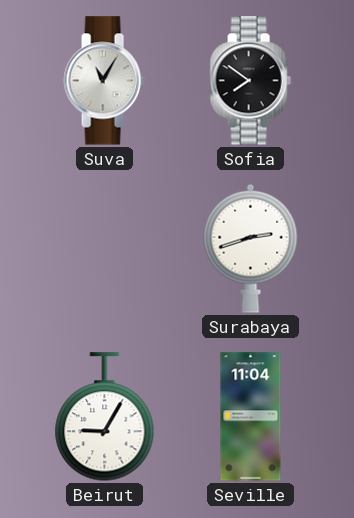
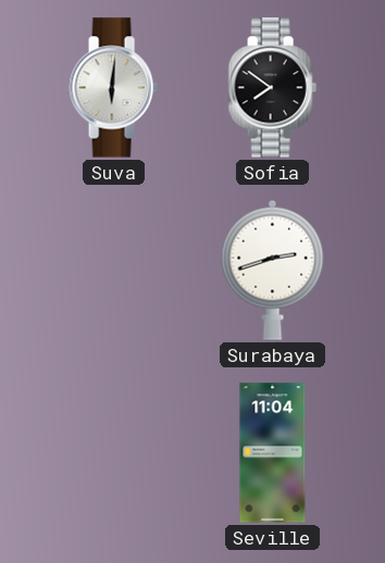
Suva: 11:05 -> 6:01
Beirut: 9:05 -> none
